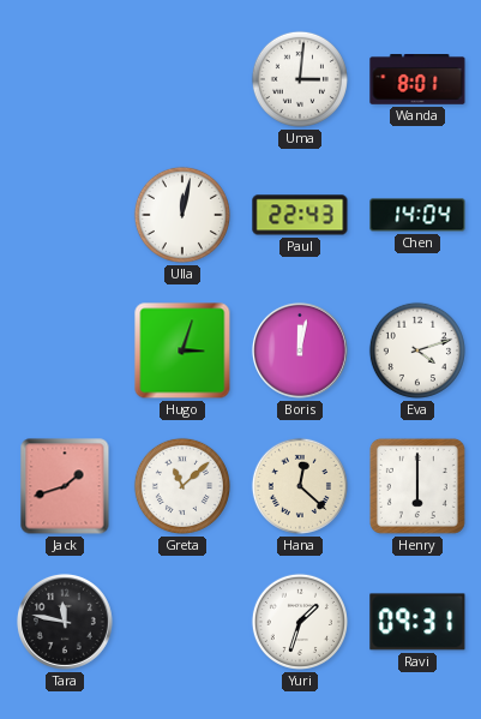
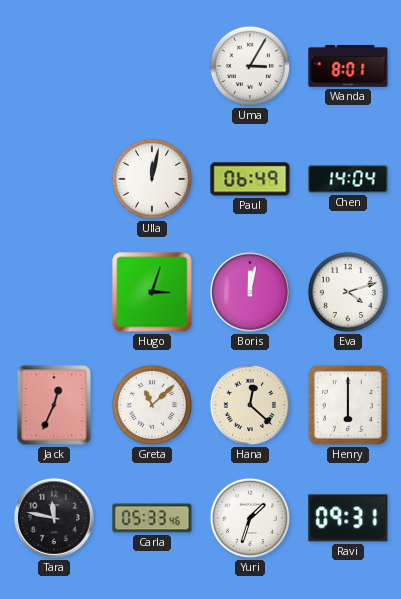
Uma: 3:01 -> 3:05
Paul: 22:43 -> 06:49
Jack: 1:42 -> 12:34
Carla: none -> 05:33
